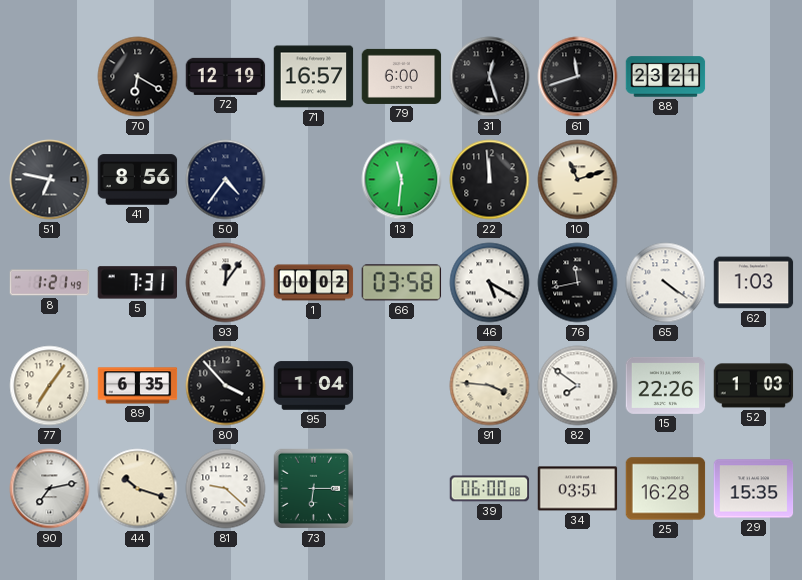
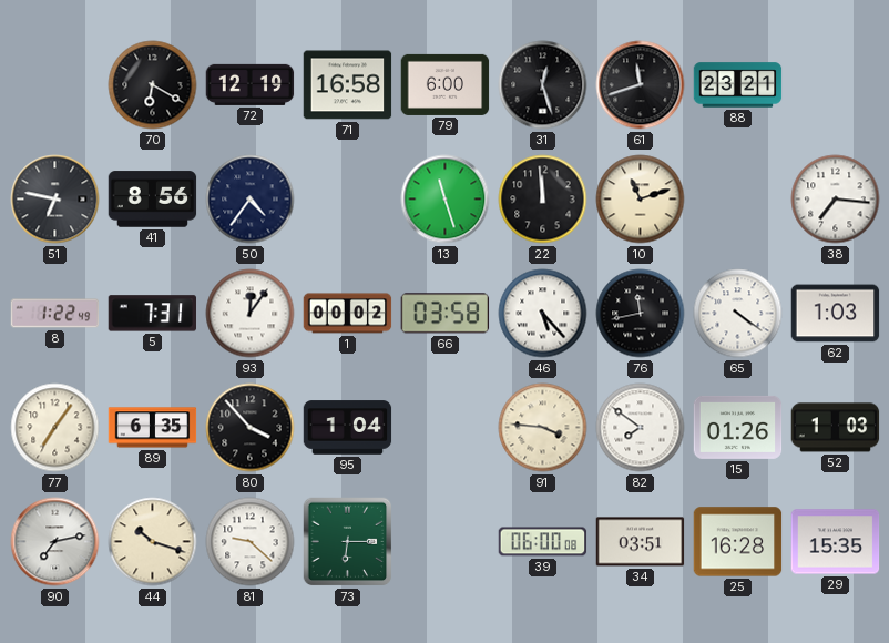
71: 16:57 -> 16:58
13: 11:31 -> 11:27
38: none -> 7:16
8: 1:21 -> 1:22
46: 5:20 -> 5:23
15: 22:26 -> 01:26
